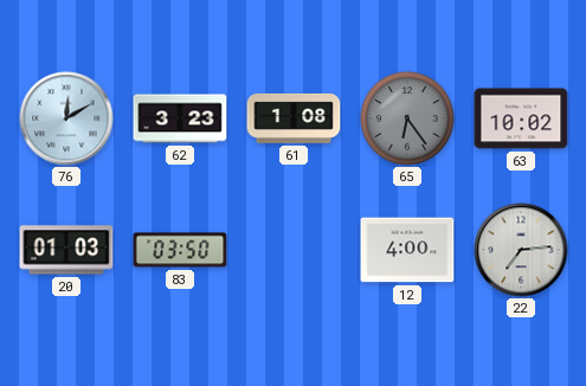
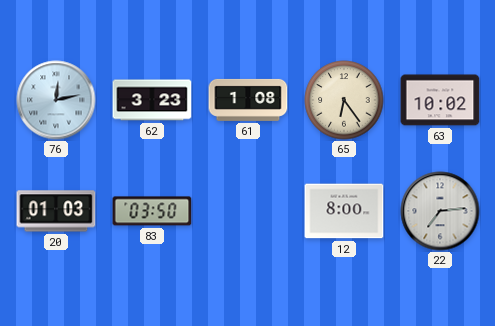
76: 12:10 -> 12:13
65 dial: grey -> cream
12: 4:00 -> 8:00
